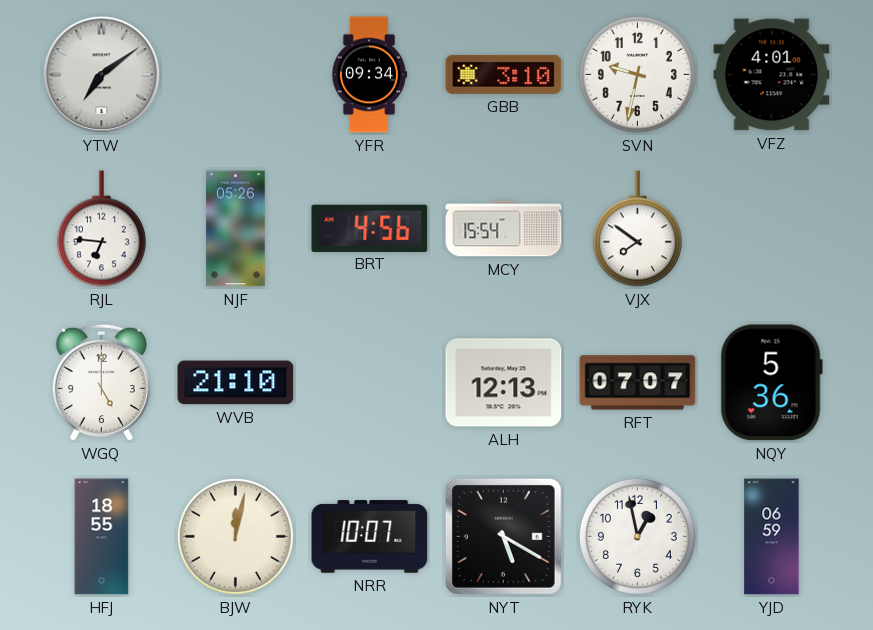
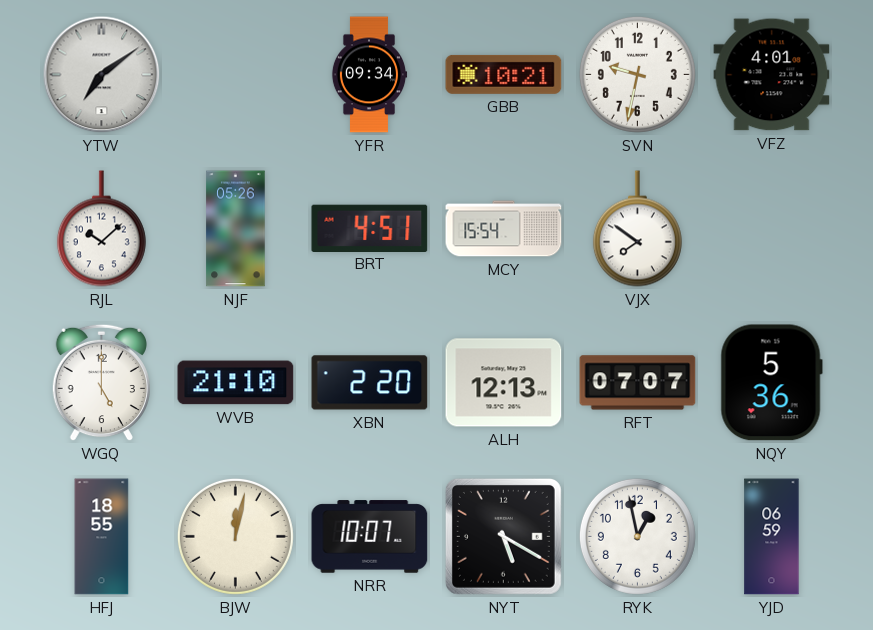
GBB: 3:10 -> 10:21
RJL: 6:46 -> 10:08
BRT: 4:56 -> 4:51
XBN: none -> 2:20
